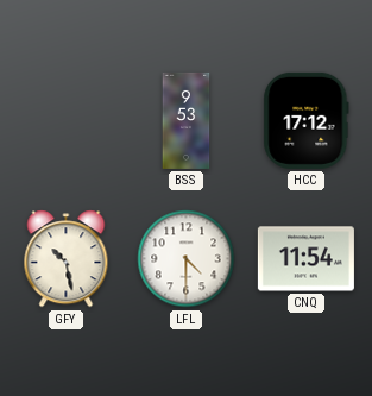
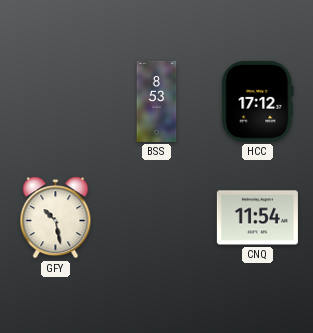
BSS: 9:53 -> 8:53
LFL: 4:30 -> none
